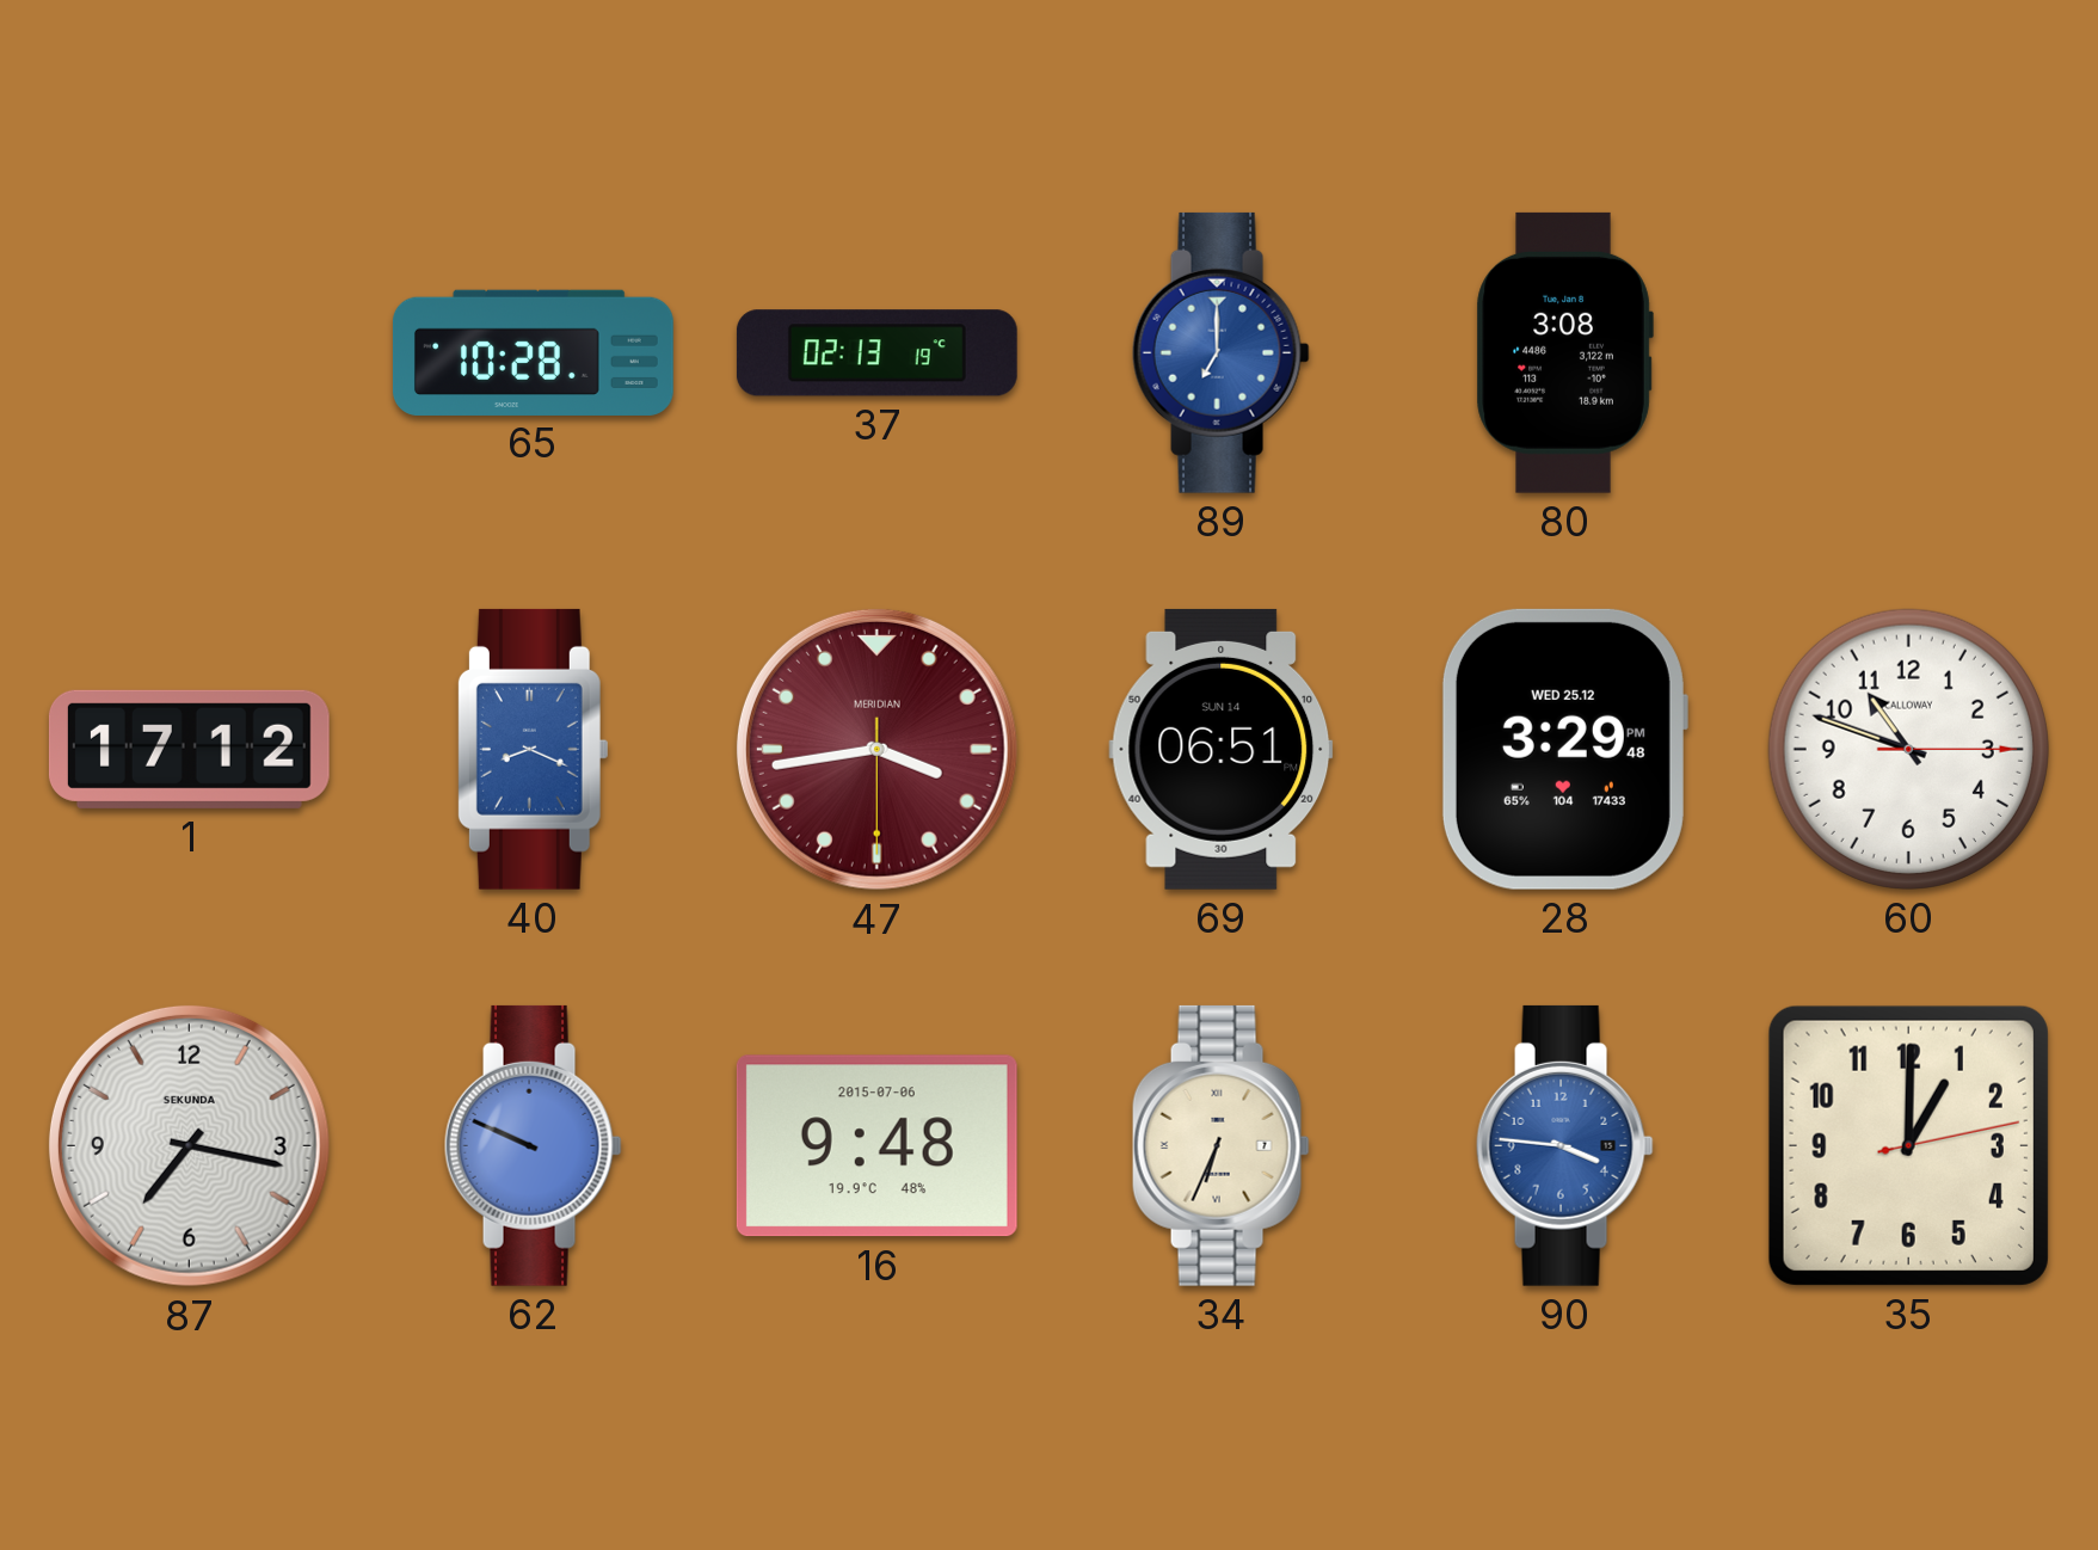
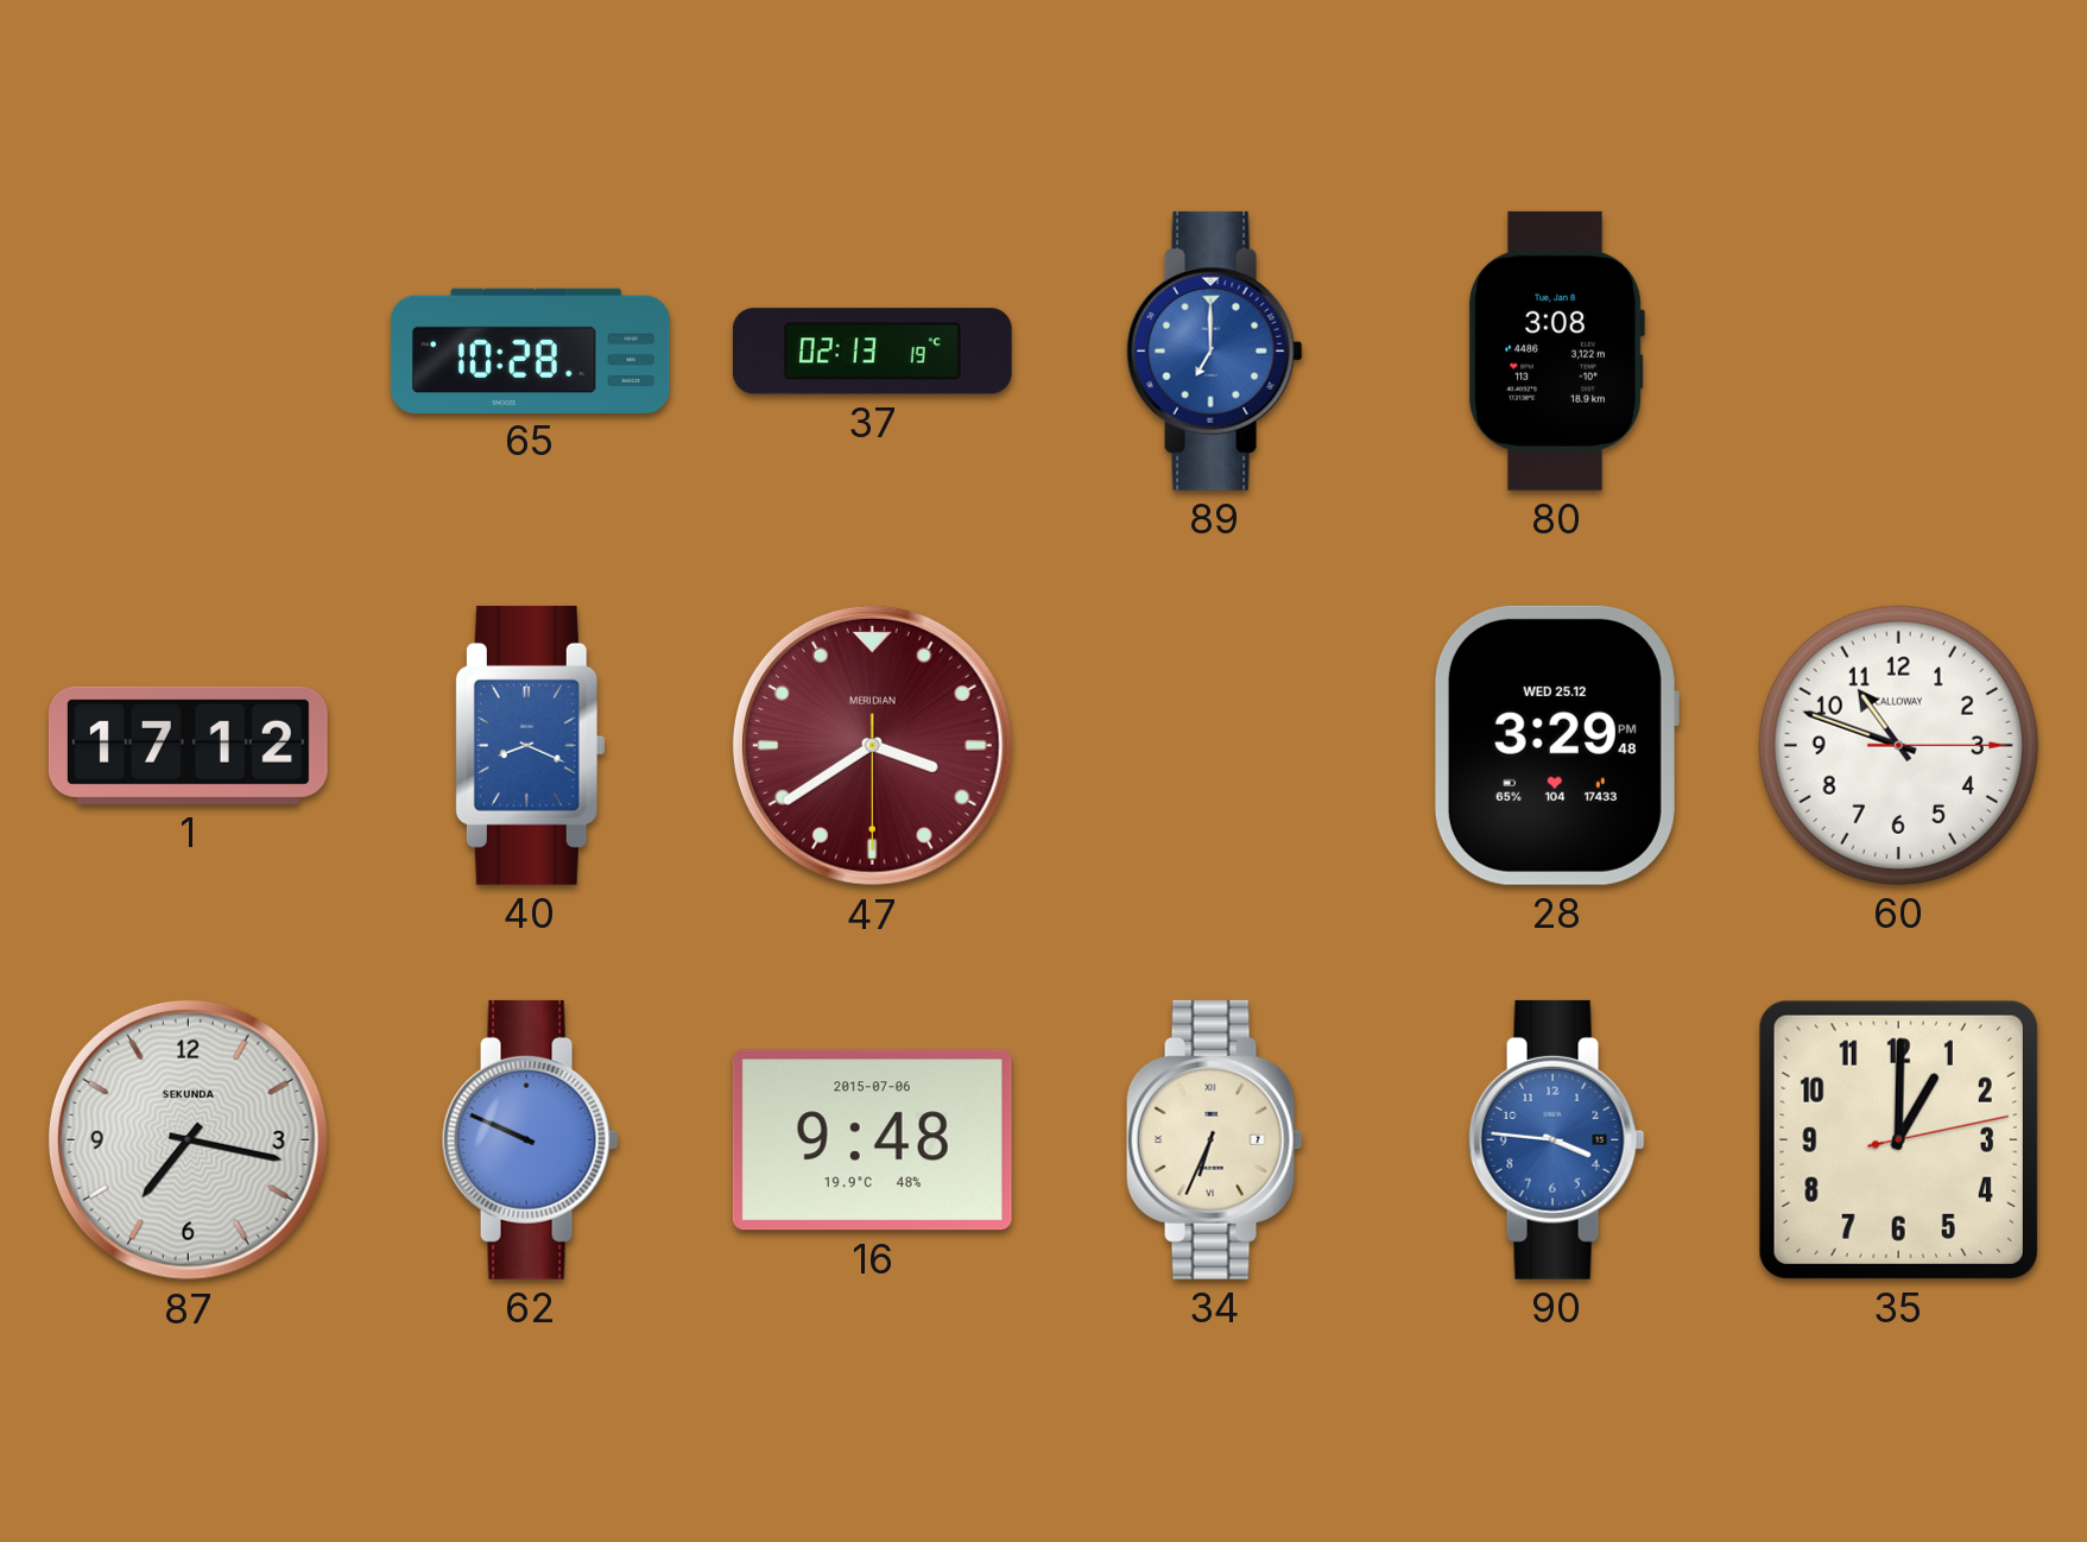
47: 3:43 -> 3:39
69: 06:51 -> none
